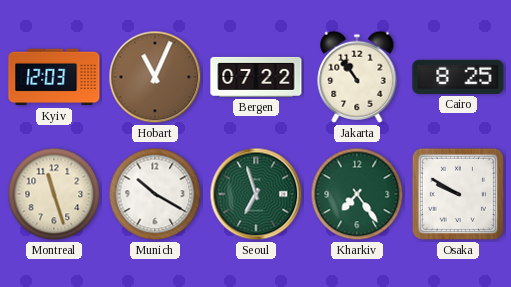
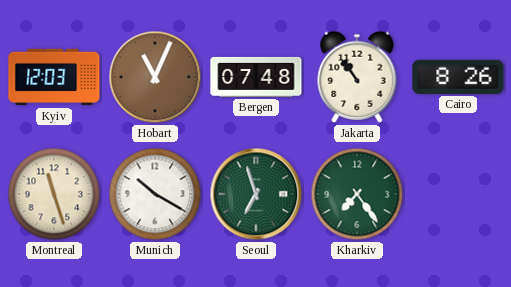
Bergen: 07:22 -> 07:48
Cairo: 8:25 -> 8:26
Osaka: 9:50 -> none
